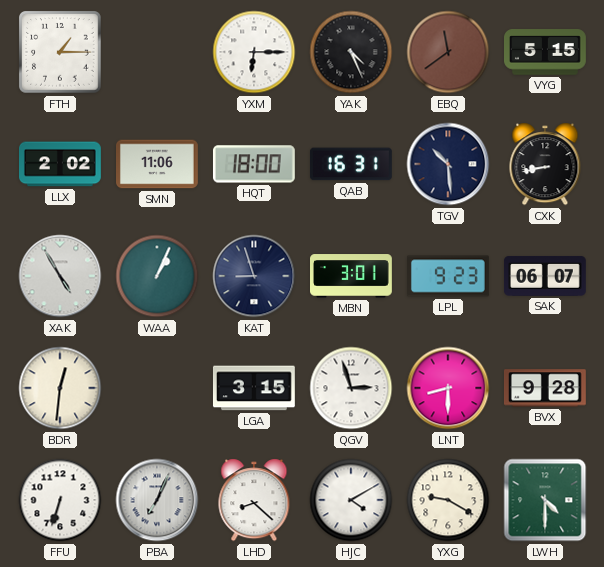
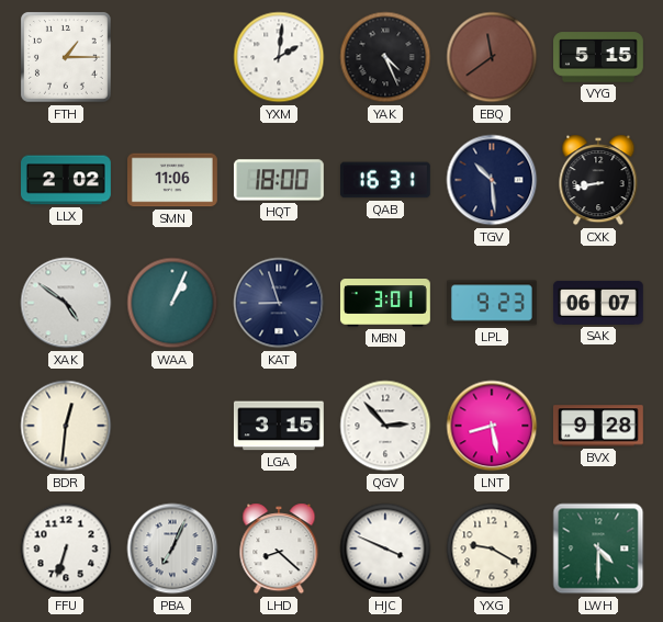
YXM: 6:15 -> 2:01
XAK: 4:55 -> 4:51
QGV: 2:57 -> 2:53
LNT: 8:30 -> 8:28
HJC: 4:10 -> 3:49
